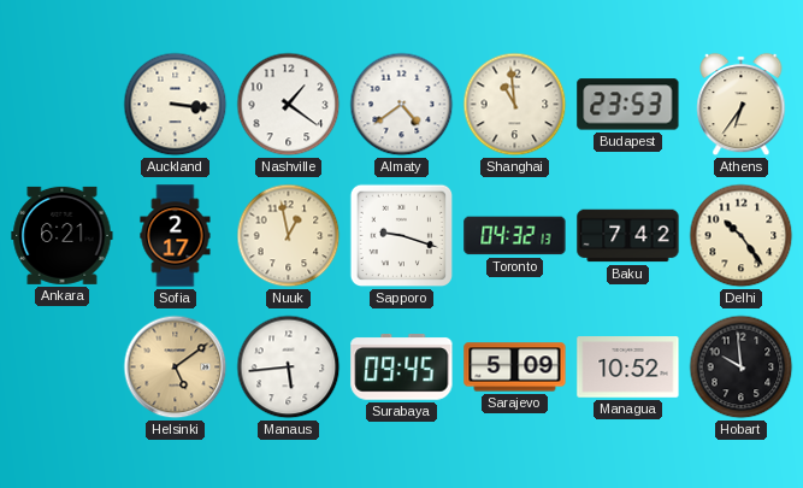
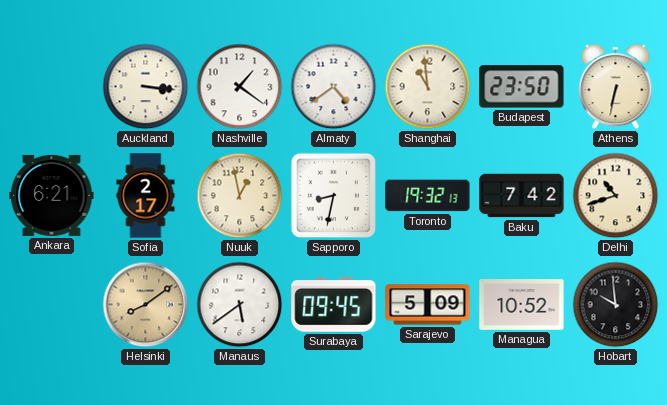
Budapest: 23:53 -> 23:50
Athens: 6:36 -> 6:32
Sapporo: 9:18 -> 8:32
Toronto: 04:32 -> 19:32
Delhi: 10:24 -> 10:42
Helsinki: 5:09 -> 8:09
Manaus: 5:44 -> 5:39
